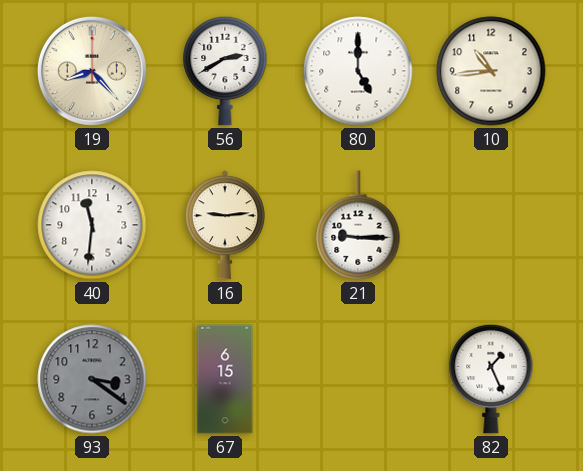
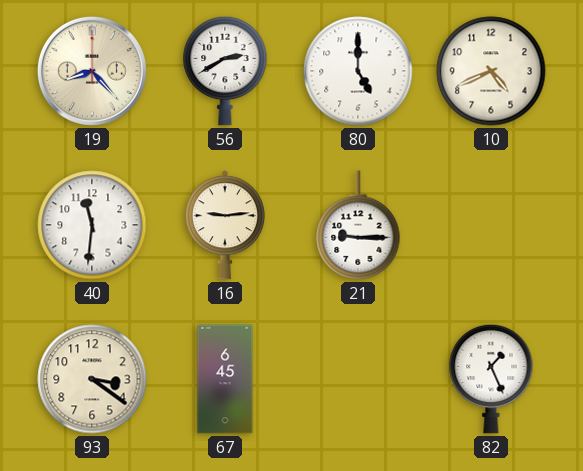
10: 10:44 -> 4:41
93 dial: grey -> cream
67: 6:15 -> 6:45
